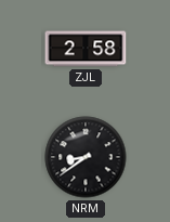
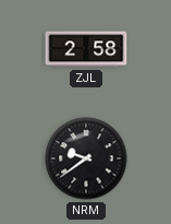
NRM: 8:39 -> 9:39
